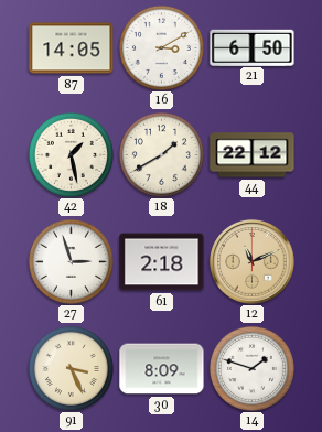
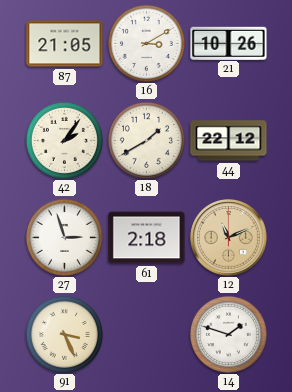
87: 14:05 -> 21:05
21: 6:50 -> 10:26
42: 1:28 -> 2:06
30: 8:09 -> none
